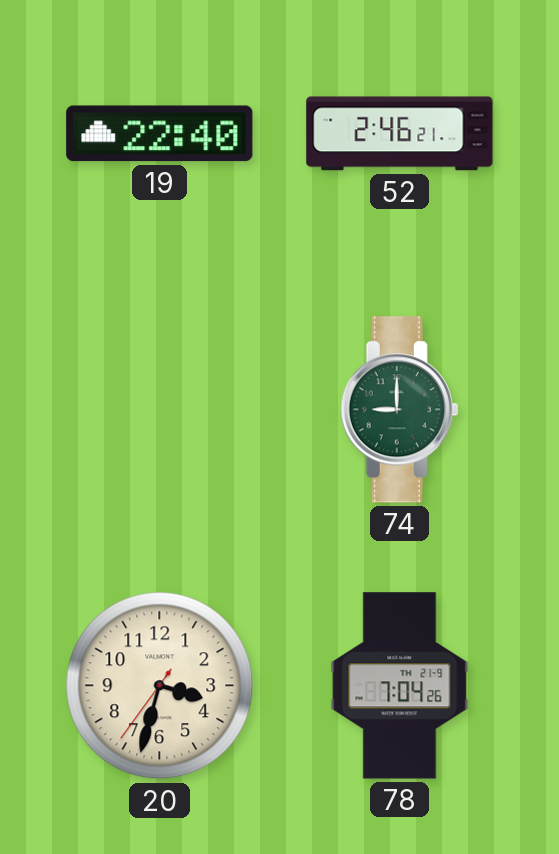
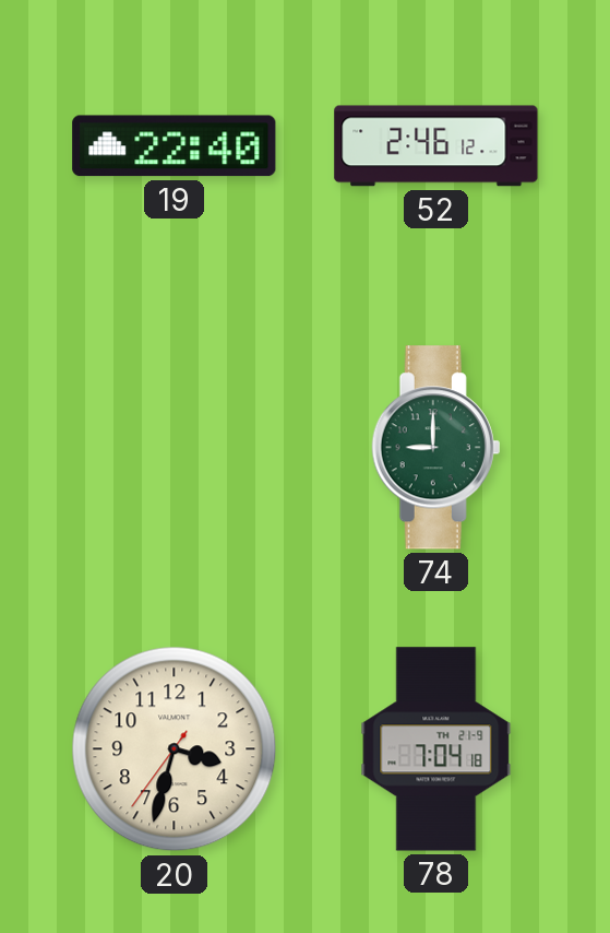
52: 2:46:21 -> 2:46:12
78: 7:04:26 -> 7:04:18
